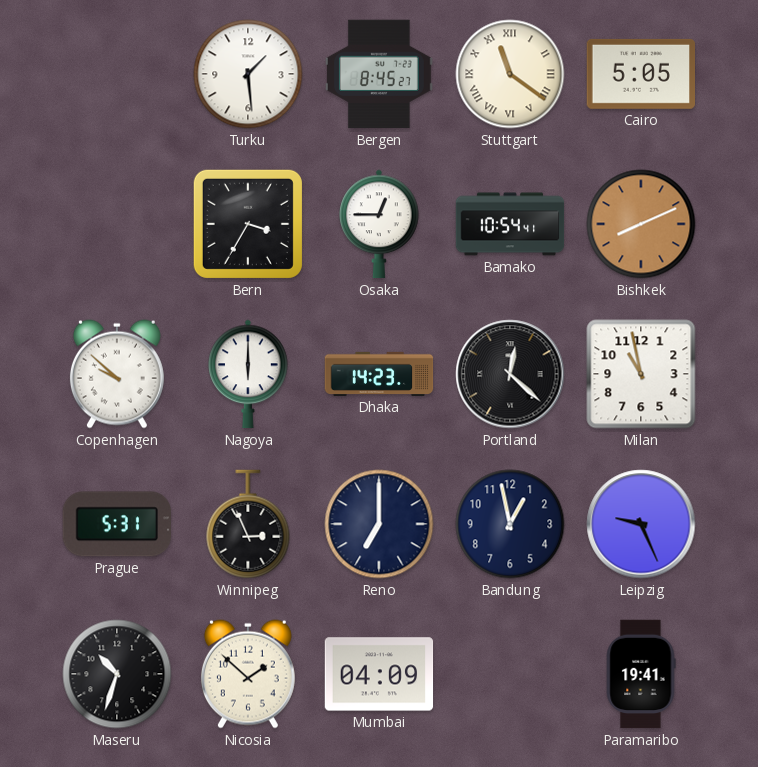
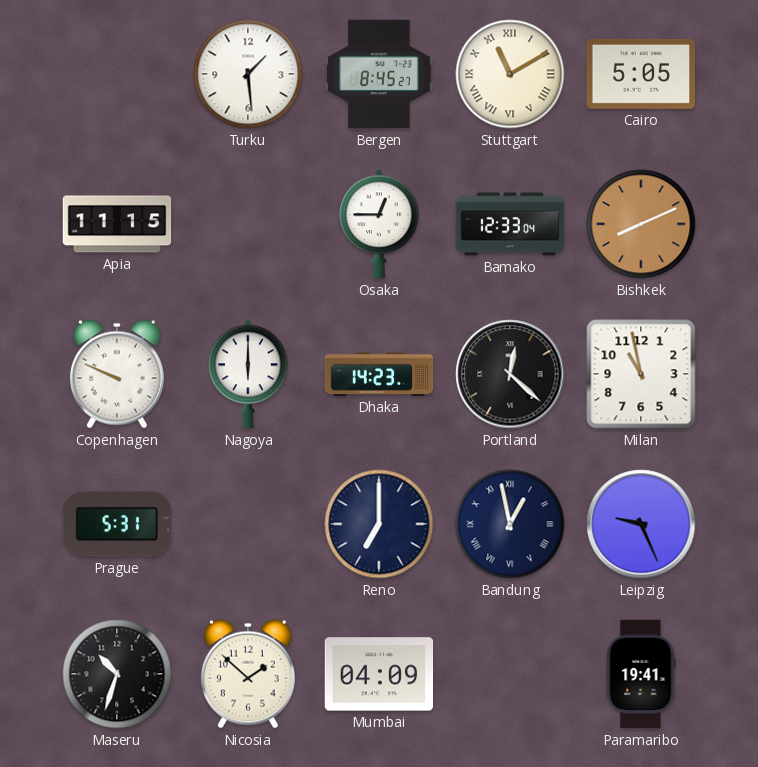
Stuttgart: 11:21 -> 11:10
Apia: none -> 11:15
Bern: 3:35 -> none
Bamako: 10:54 -> 12:33
Copenhagen: 9:52 -> 9:49
Winnipeg: 2:56 -> none
Bandung numerals: Arabic -> Roman
